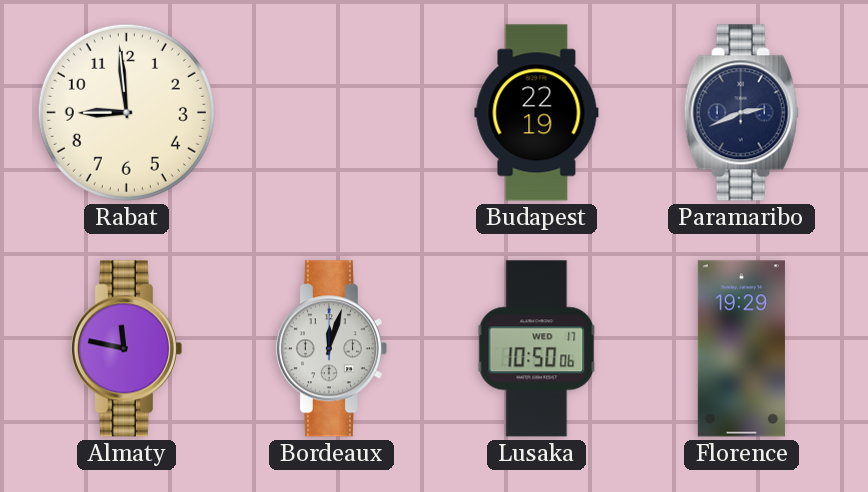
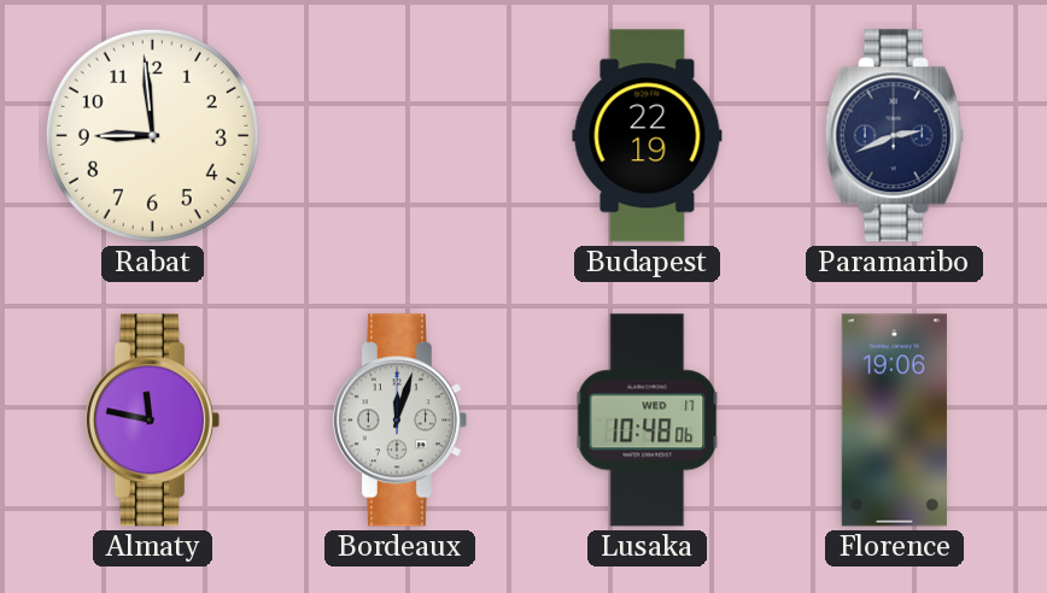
Lusaka: 10:50 -> 10:48
Florence: 19:29 -> 19:06
